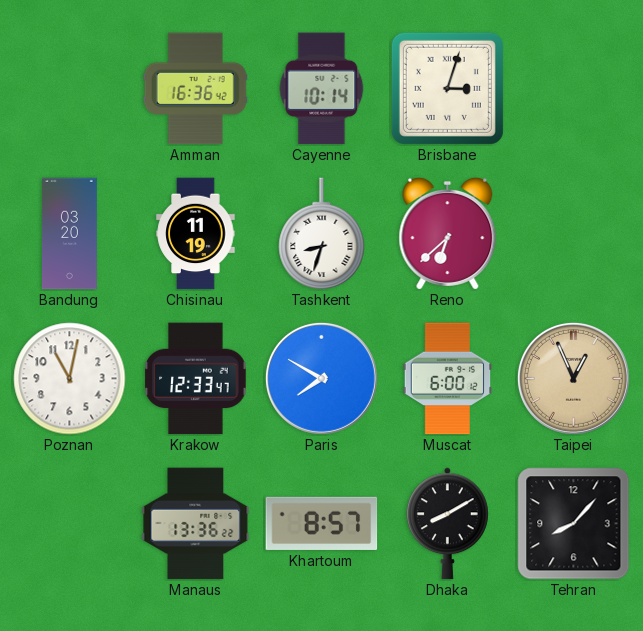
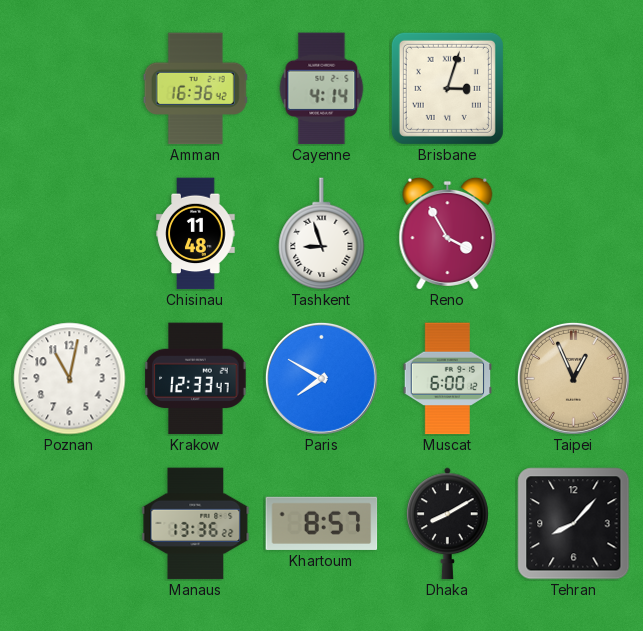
Cayenne: 10:14 -> 4:14
Bandung: 03:20 -> none
Chisinau: 11:19 -> 11:48
Tashkent: 8:33 -> 8:57
Reno: 6:38 -> 3:55
